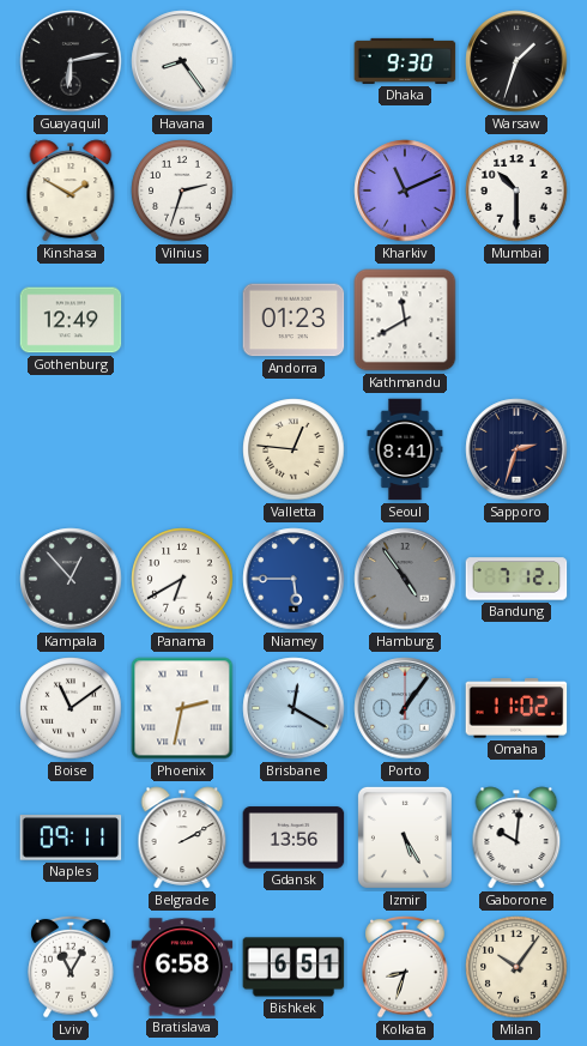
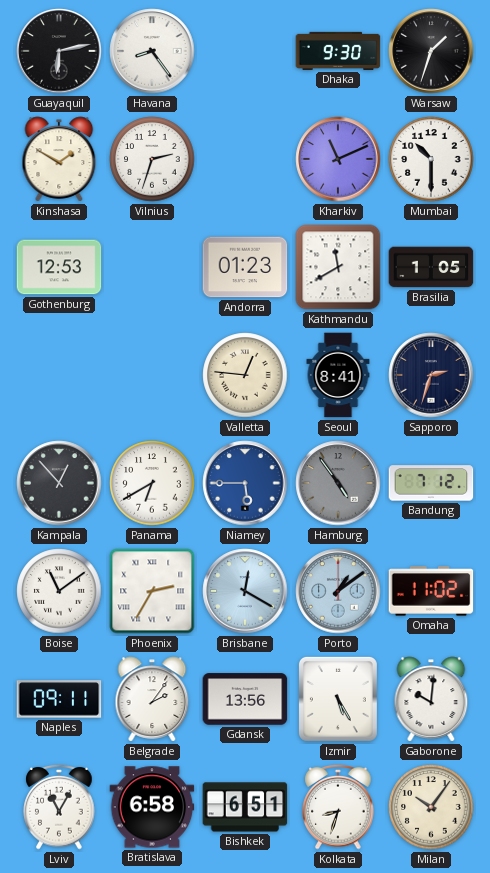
Gothenburg: 12:49 -> 12:53
Brasilia: none -> 1:05
Phoenix: 2:32 -> 2:35
Porto: 1:06 -> 1:09
Belgrade: 2:10 -> 2:06
